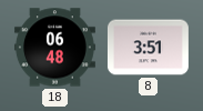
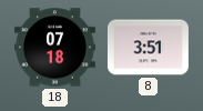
18: 06:48 -> 07:18
